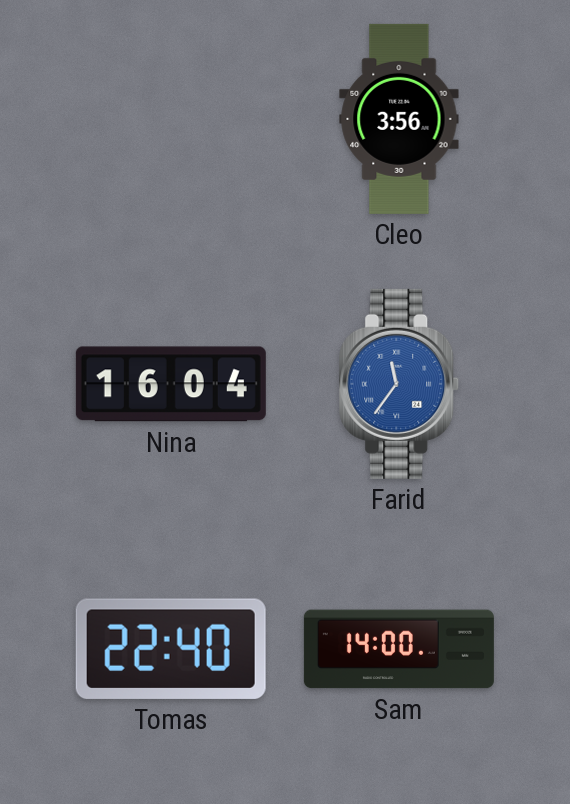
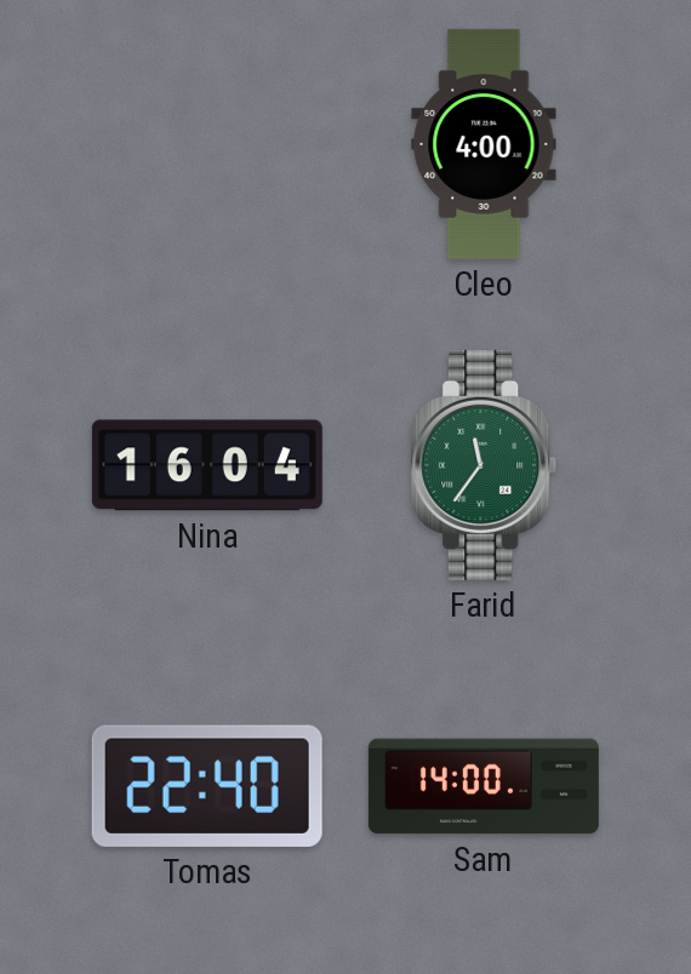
Cleo: 3:56 -> 4:00
Farid dial: blue -> green
